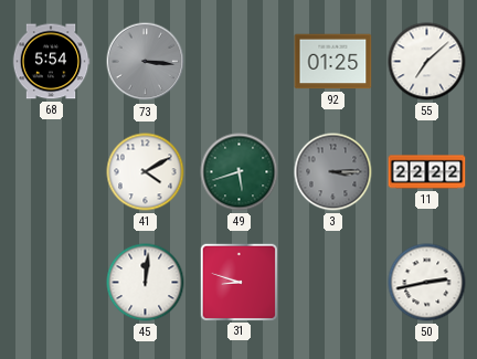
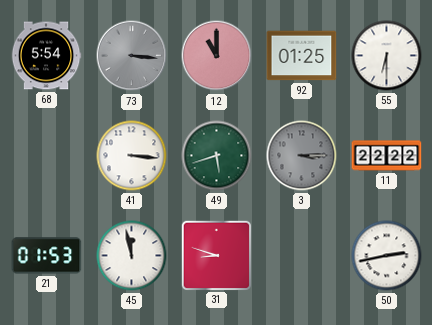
12: none -> 11:00
55: 7:08 -> 6:30
41: 4:10 -> 3:16
21: none -> 01:53
45: 12:01 -> 11:58
